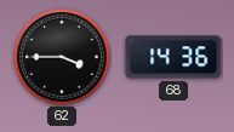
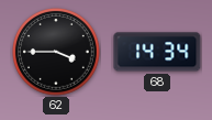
68: 14:36 -> 14:34
